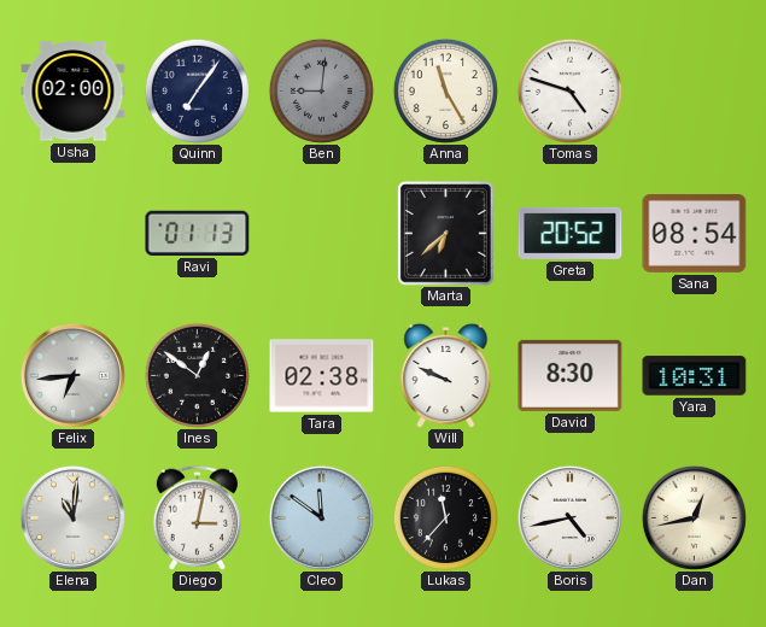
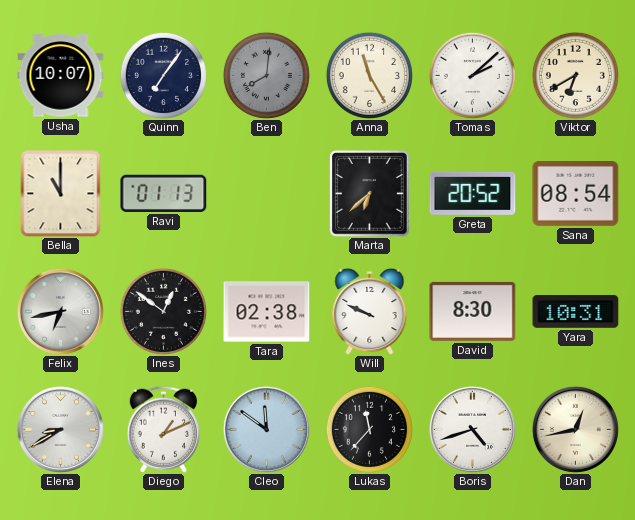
Usha: 02:00 -> 10:07
Ben: 9:01 -> 8:01
Tomas: 4:48 -> 2:08
Viktor: none -> 6:40
Bella: none -> 11:00
Felix: 6:44 -> 6:43
Elena: 11:01 -> 8:40
Diego: 3:02 -> 1:11
Boris: 4:43 -> 4:42
